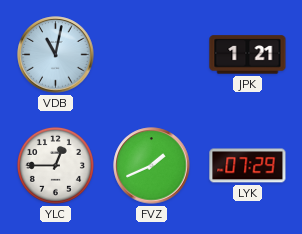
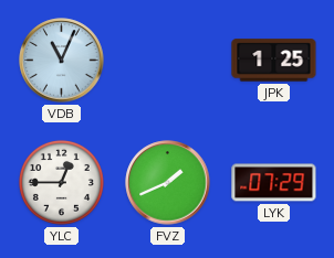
VDB: 11:02 -> 11:04
JPK: 1:21 -> 1:25
